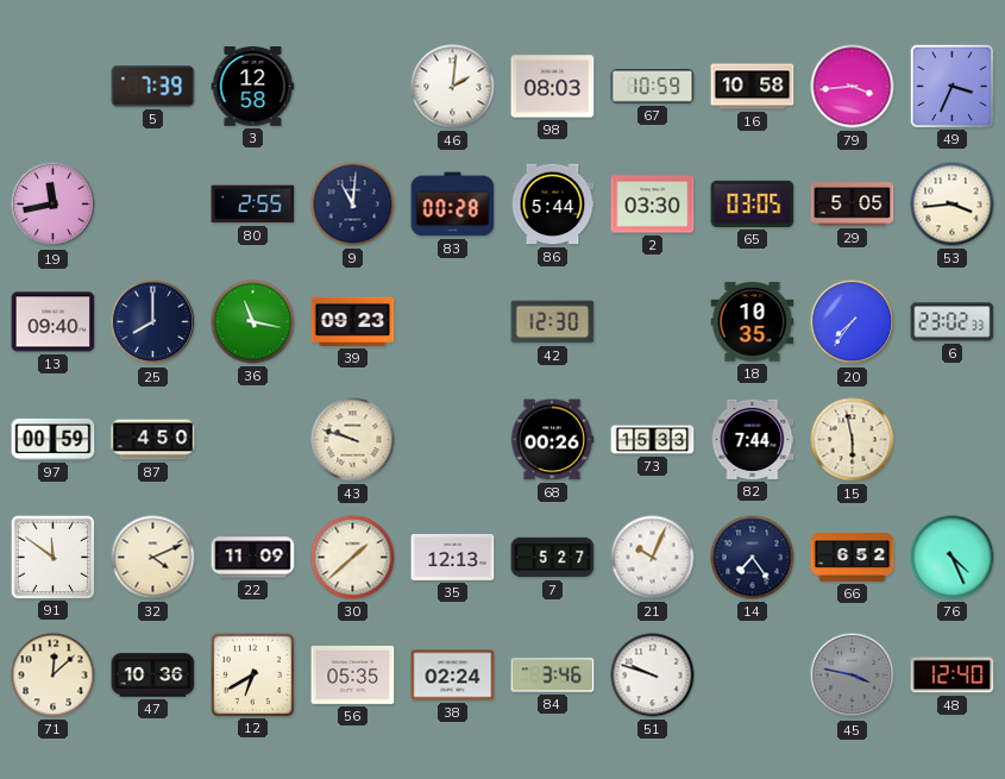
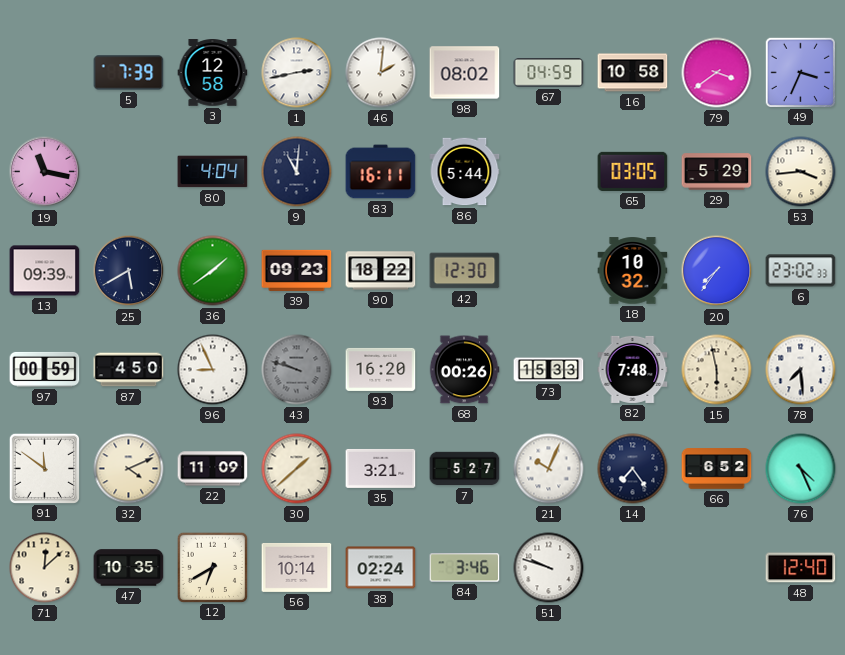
1: none -> 2:43
98: 08:03 -> 08:02
67: 10:59 -> 04:59
79: 3:44 -> 3:39
19: 11:43 -> 11:17
80: 2:55 -> 4:04
83: 00:28 -> 16:11
2: 03:30 -> none
29: 5:05 -> 5:29
13: 09:40 -> 09:39
25: 8:00 -> 5:40
36: 11:17 -> 1:39
90: none -> 18:22
18: 10:35 -> 10:32
96: none -> 8:56
43 dial: cream -> grey
93: none -> 16:20
82: 7:44 -> 7:48
78: none -> 7:29
35: 12:13 -> 3:21
47: 10:36 -> 10:35
56: 05:35 -> 10:14
45: 3:47 -> none
